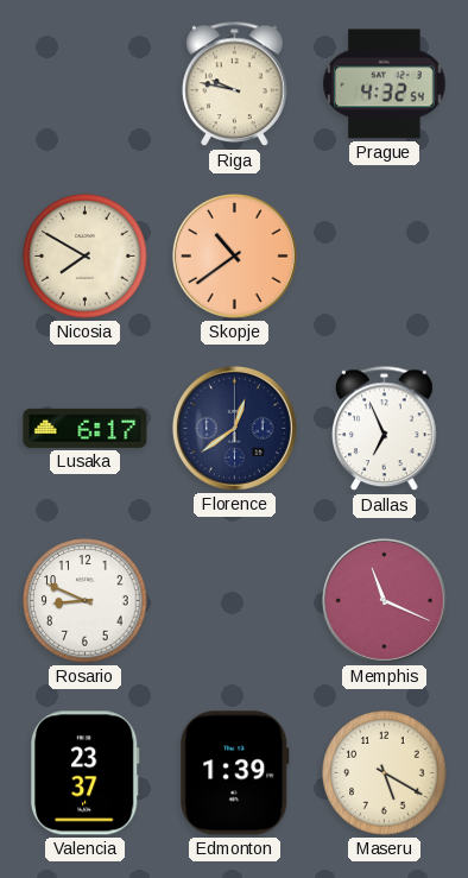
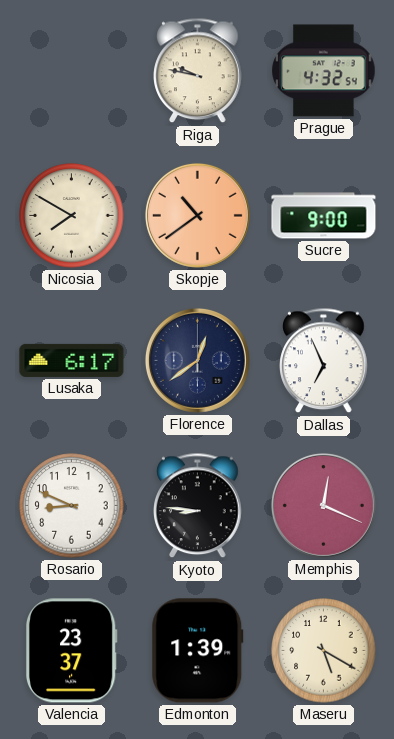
Sucre: none -> 9:00
Kyoto: none -> 8:46
Memphis: 11:19 -> 12:19
